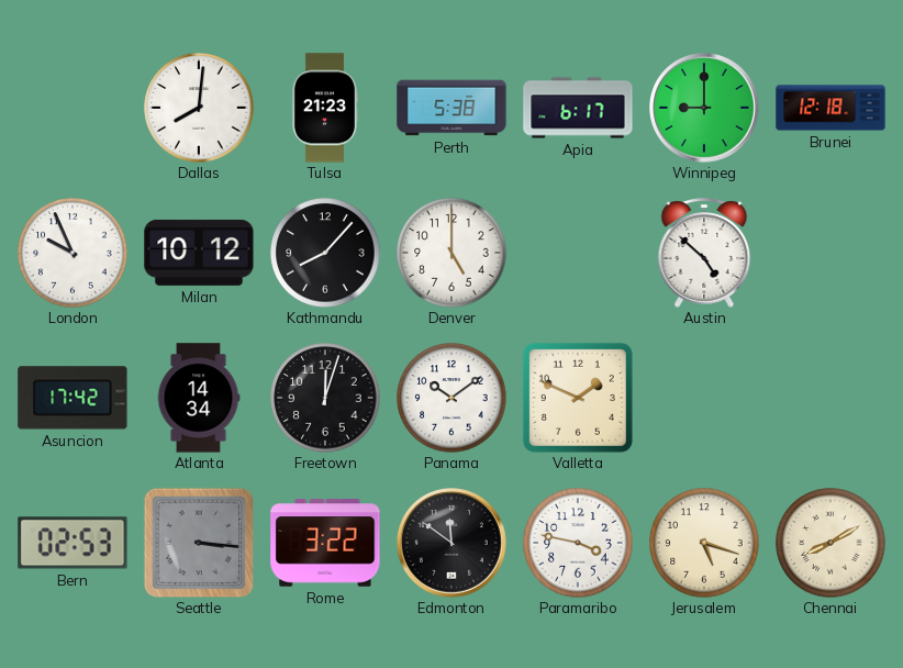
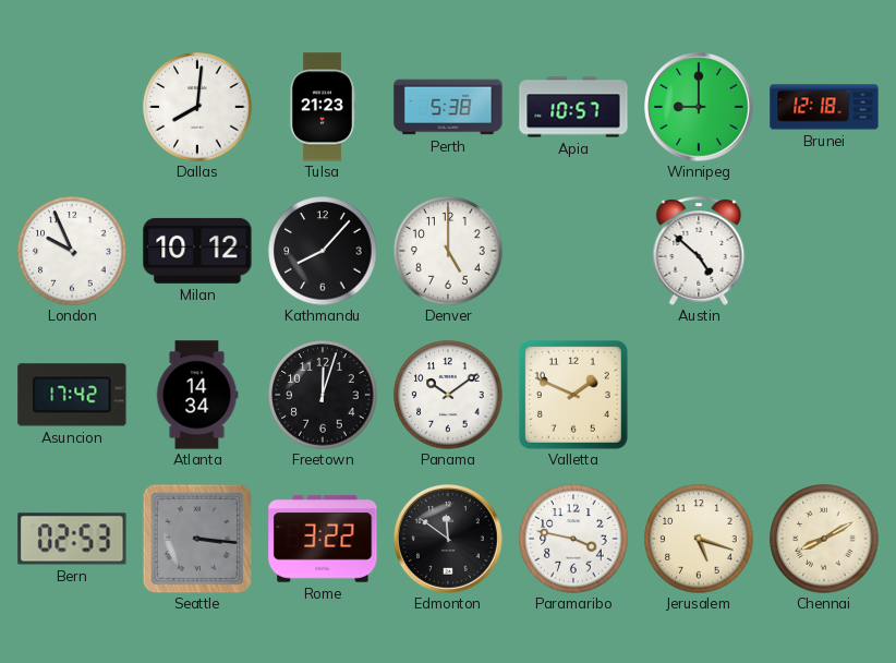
Apia: 6:17 -> 10:57
